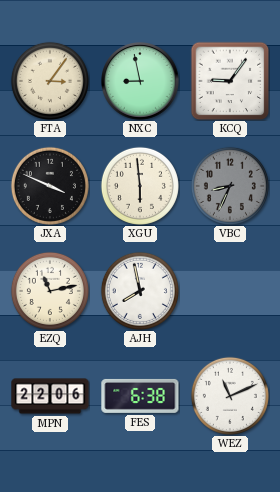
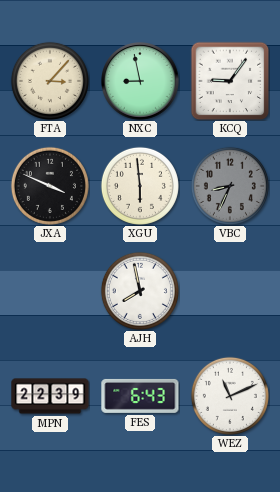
FTA: 3:06 -> 3:07
EZQ: 11:13 -> none
MPN: 22:06 -> 22:39
FES: 6:38 -> 6:43
